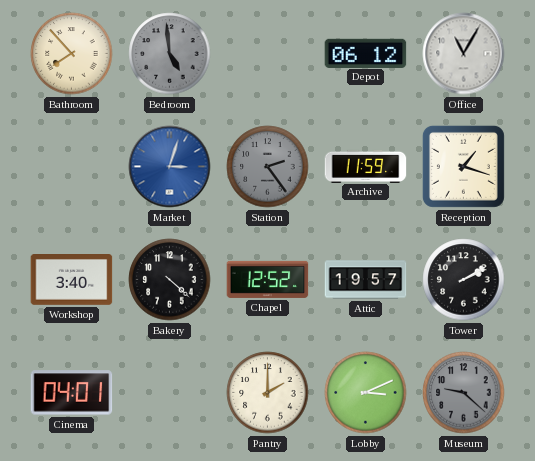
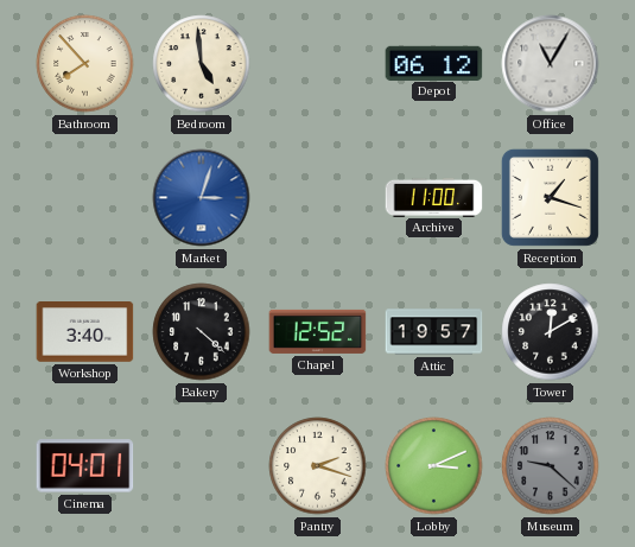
Bedroom dial: grey -> cream
Station: 2:24 -> none
Archive: 11:59 -> 11:00
Tower: 2:10 -> 12:10
Pantry: 2:00 -> 2:18
